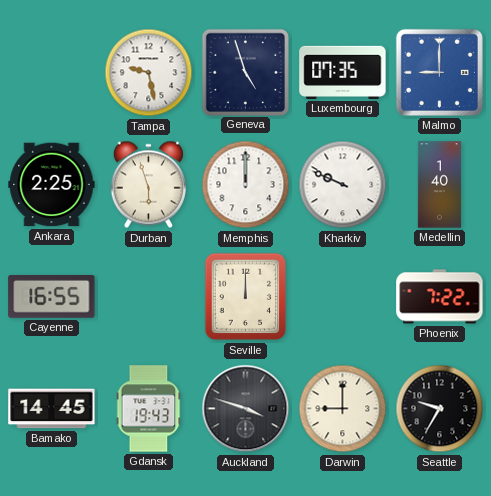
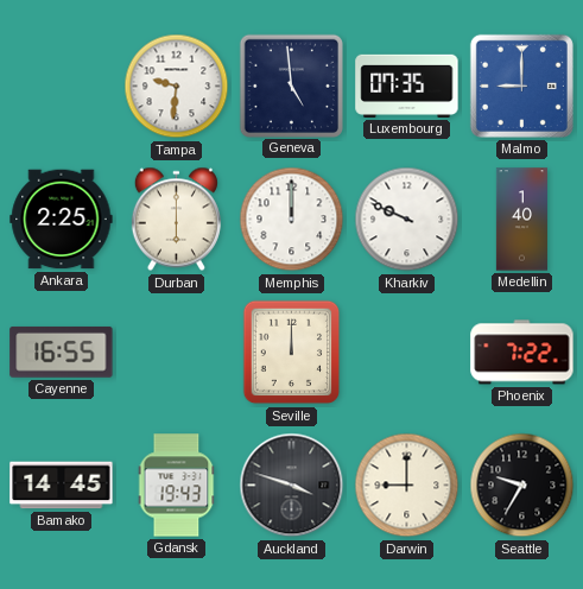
Tampa: 9:28 -> 9:31
Geneva: 4:57 -> 4:59
Durban: 5:57 -> 6:00
